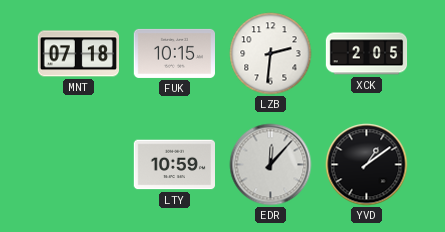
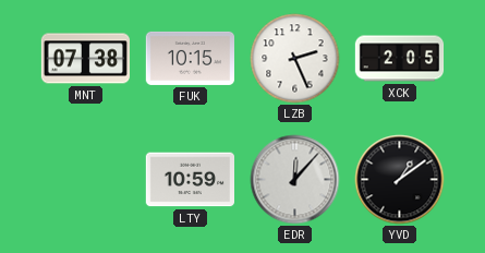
MNT: 07:18 -> 07:38
LZB: 2:31 -> 2:26
